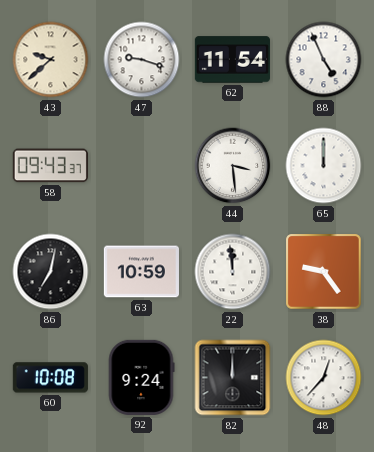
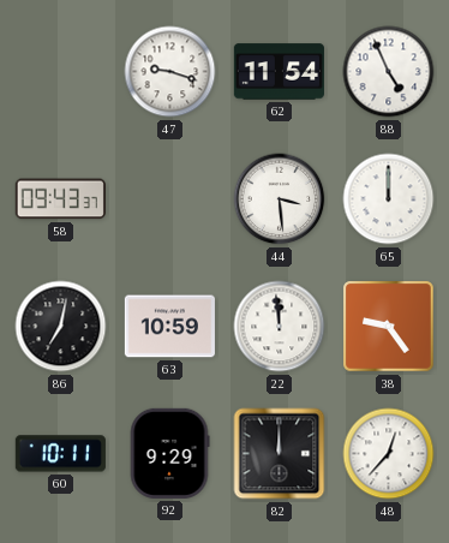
43: 9:38 -> none
60: 10:08 -> 10:11
92: 9:24 -> 9:29
